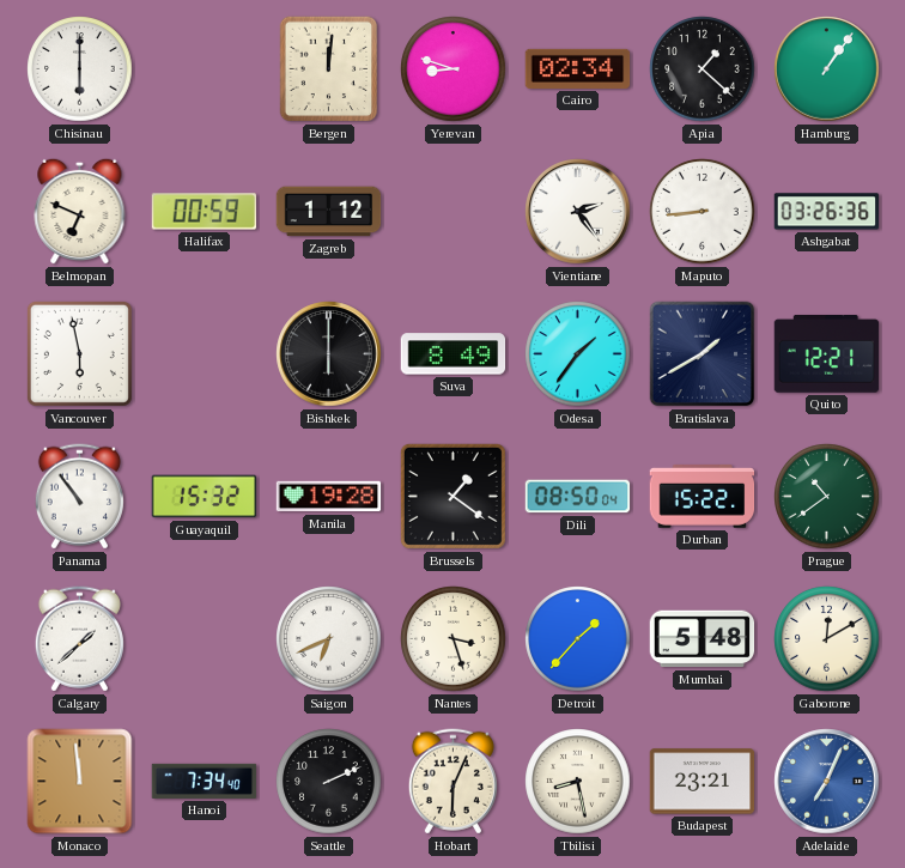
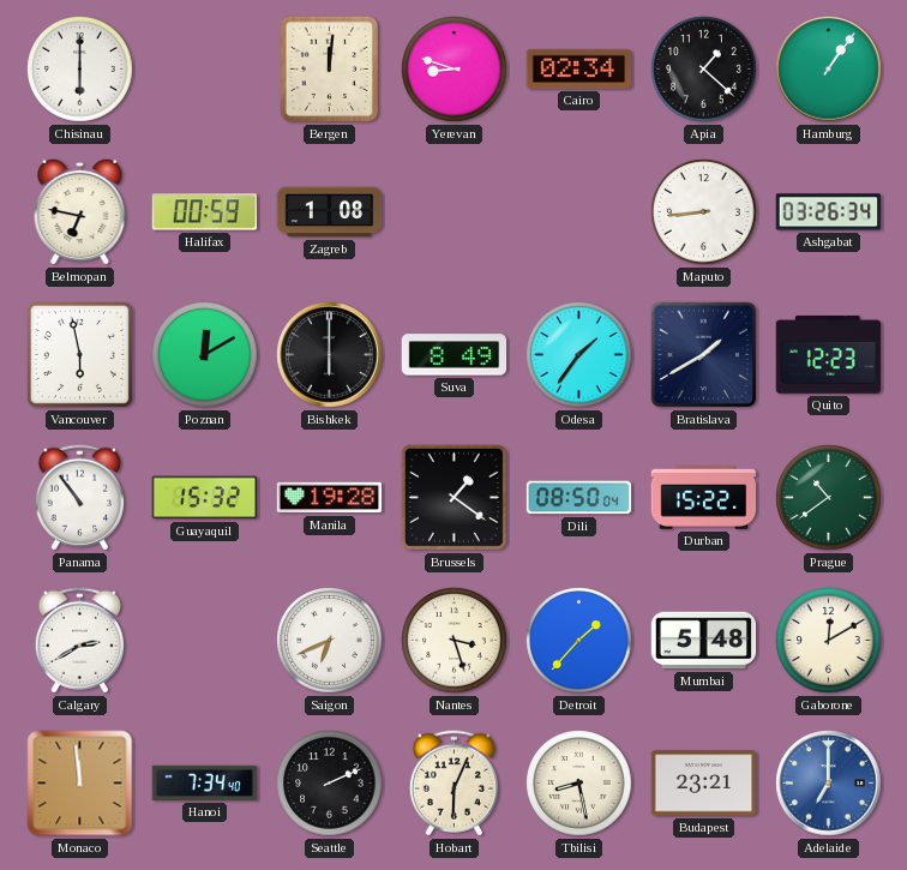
Belmopan: 6:49 -> 6:47
Zagreb: 1:12 -> 1:08
Vientiane: 2:24 -> none
Ashgabat: 03:26:36 -> 03:26:34
Poznan: none -> 12:10
Quito: 12:21 -> 12:23
Calgary: 1:38 -> 2:40
Adelaide: 7:04 -> 7:00
